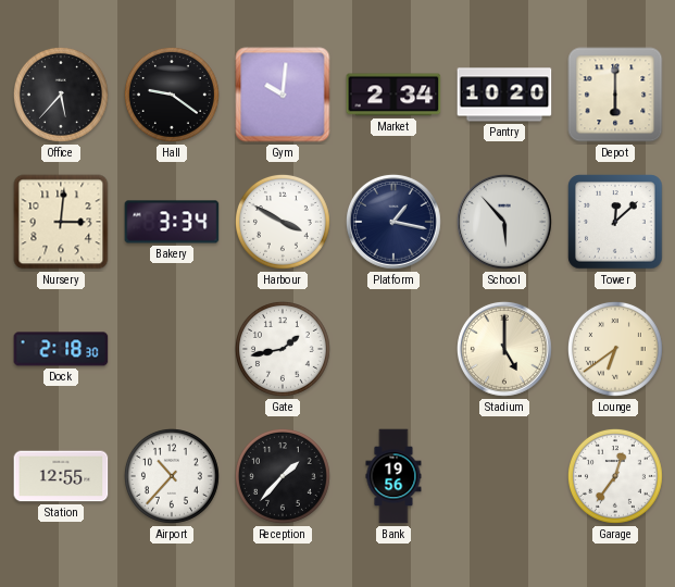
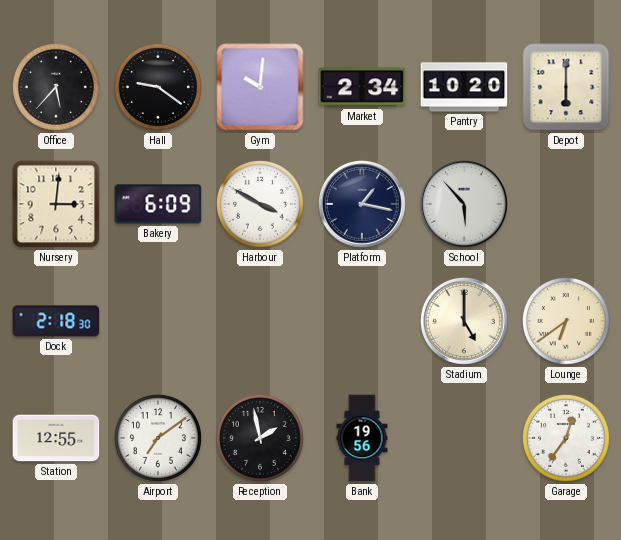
Bakery: 3:34 -> 6:09
Tower: 12:08 -> none
Gate: 1:43 -> none
Airport: 10:37 -> 7:09
Reception: 1:37 -> 1:58
